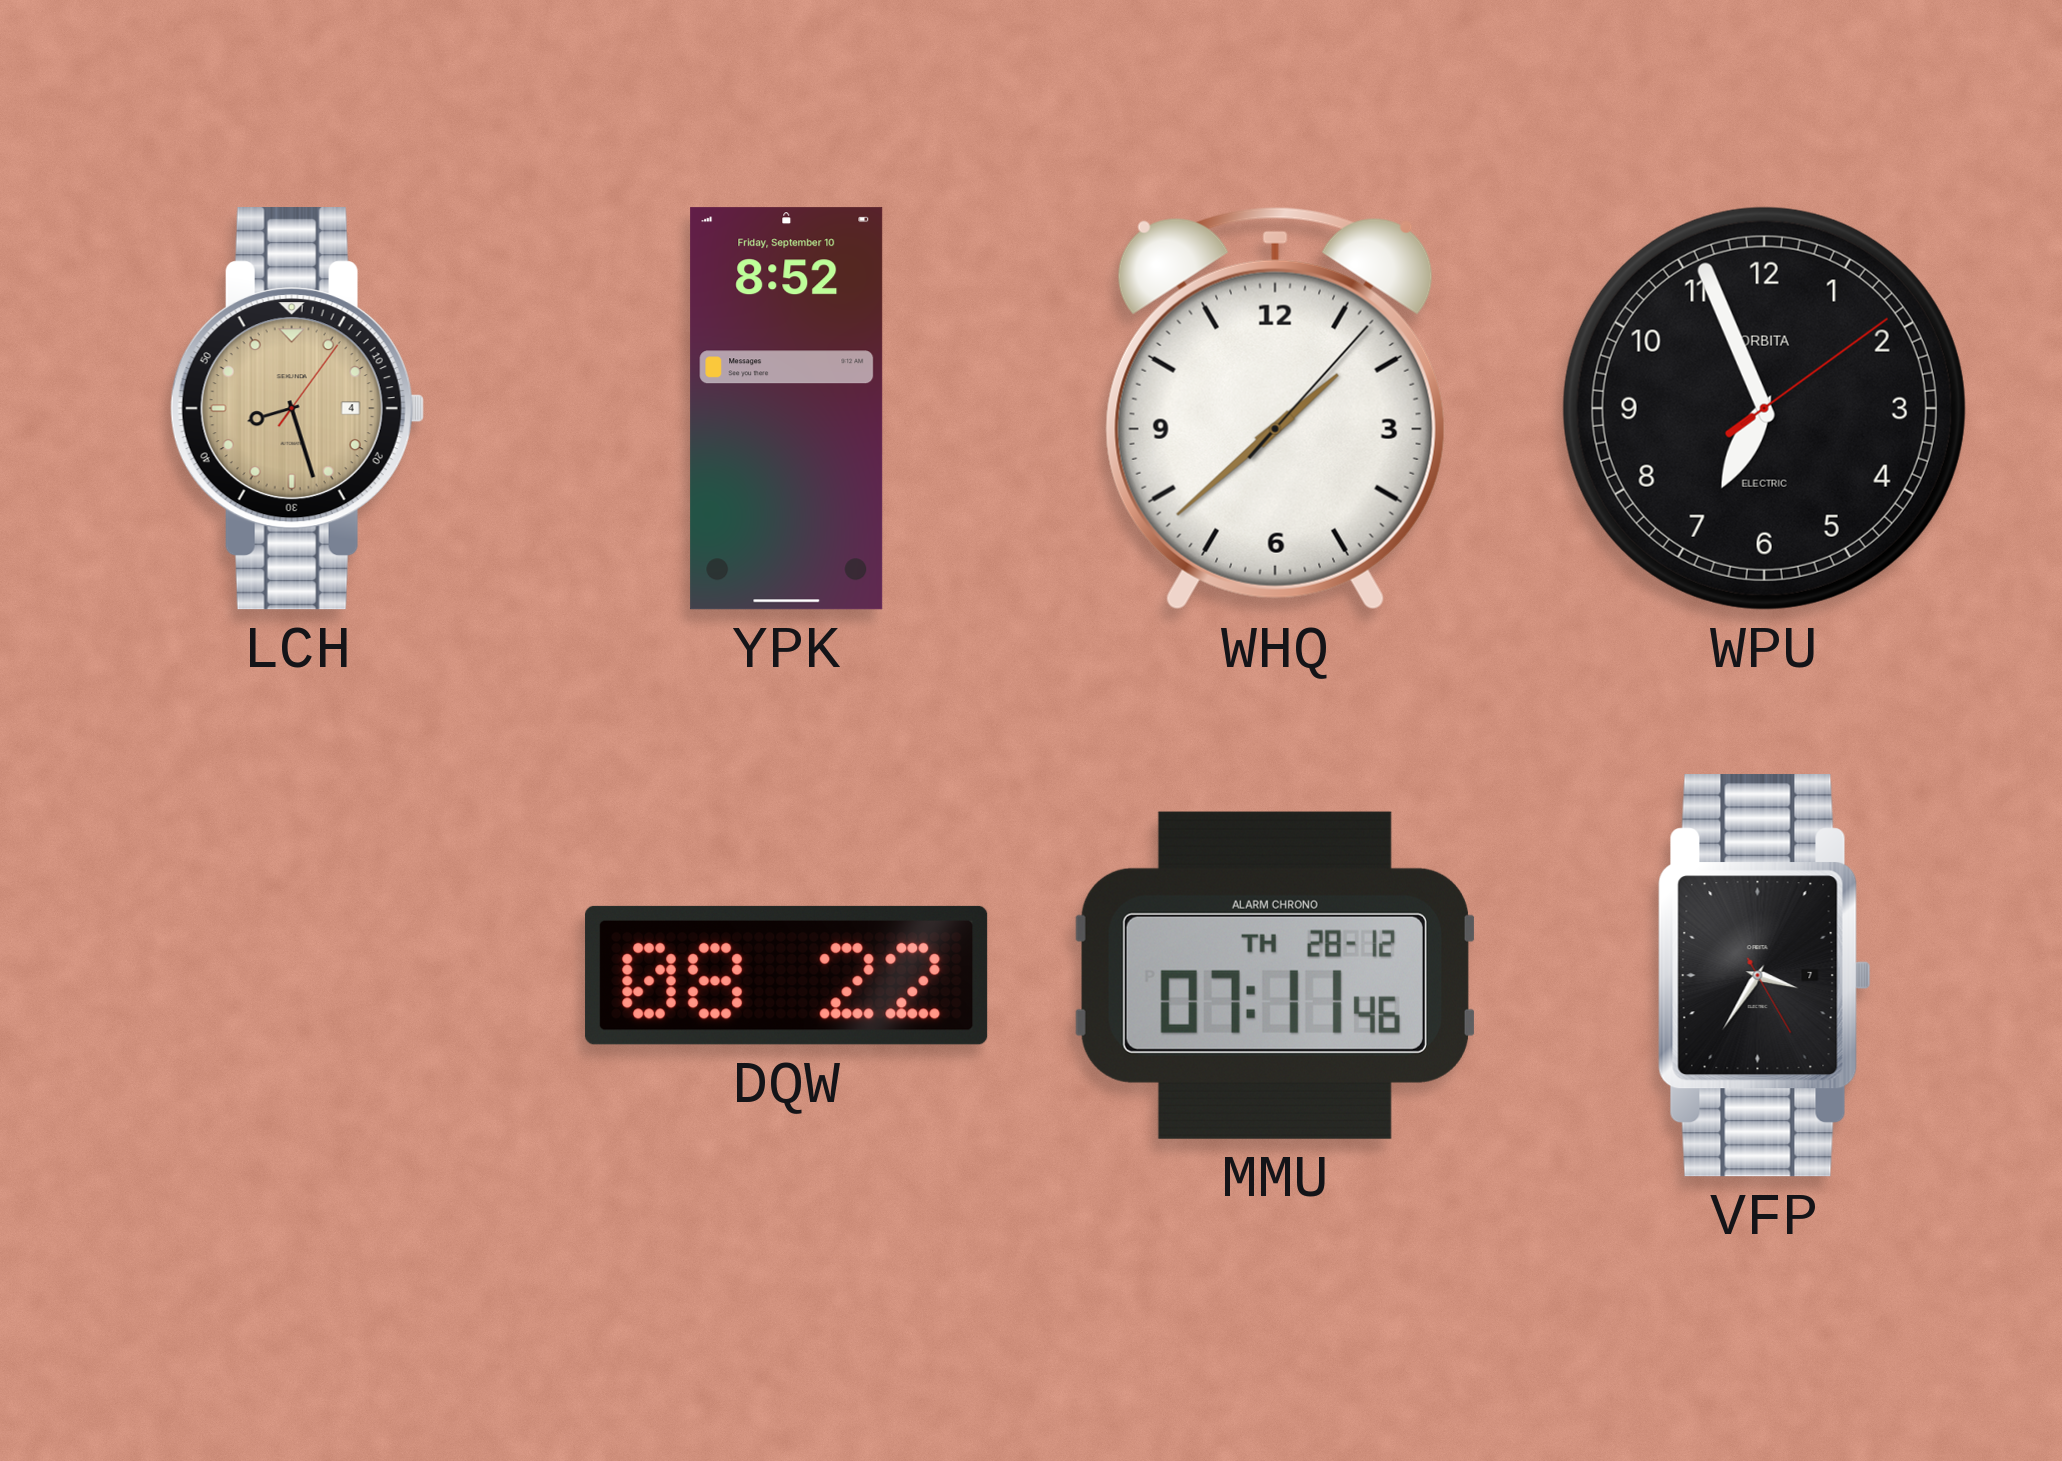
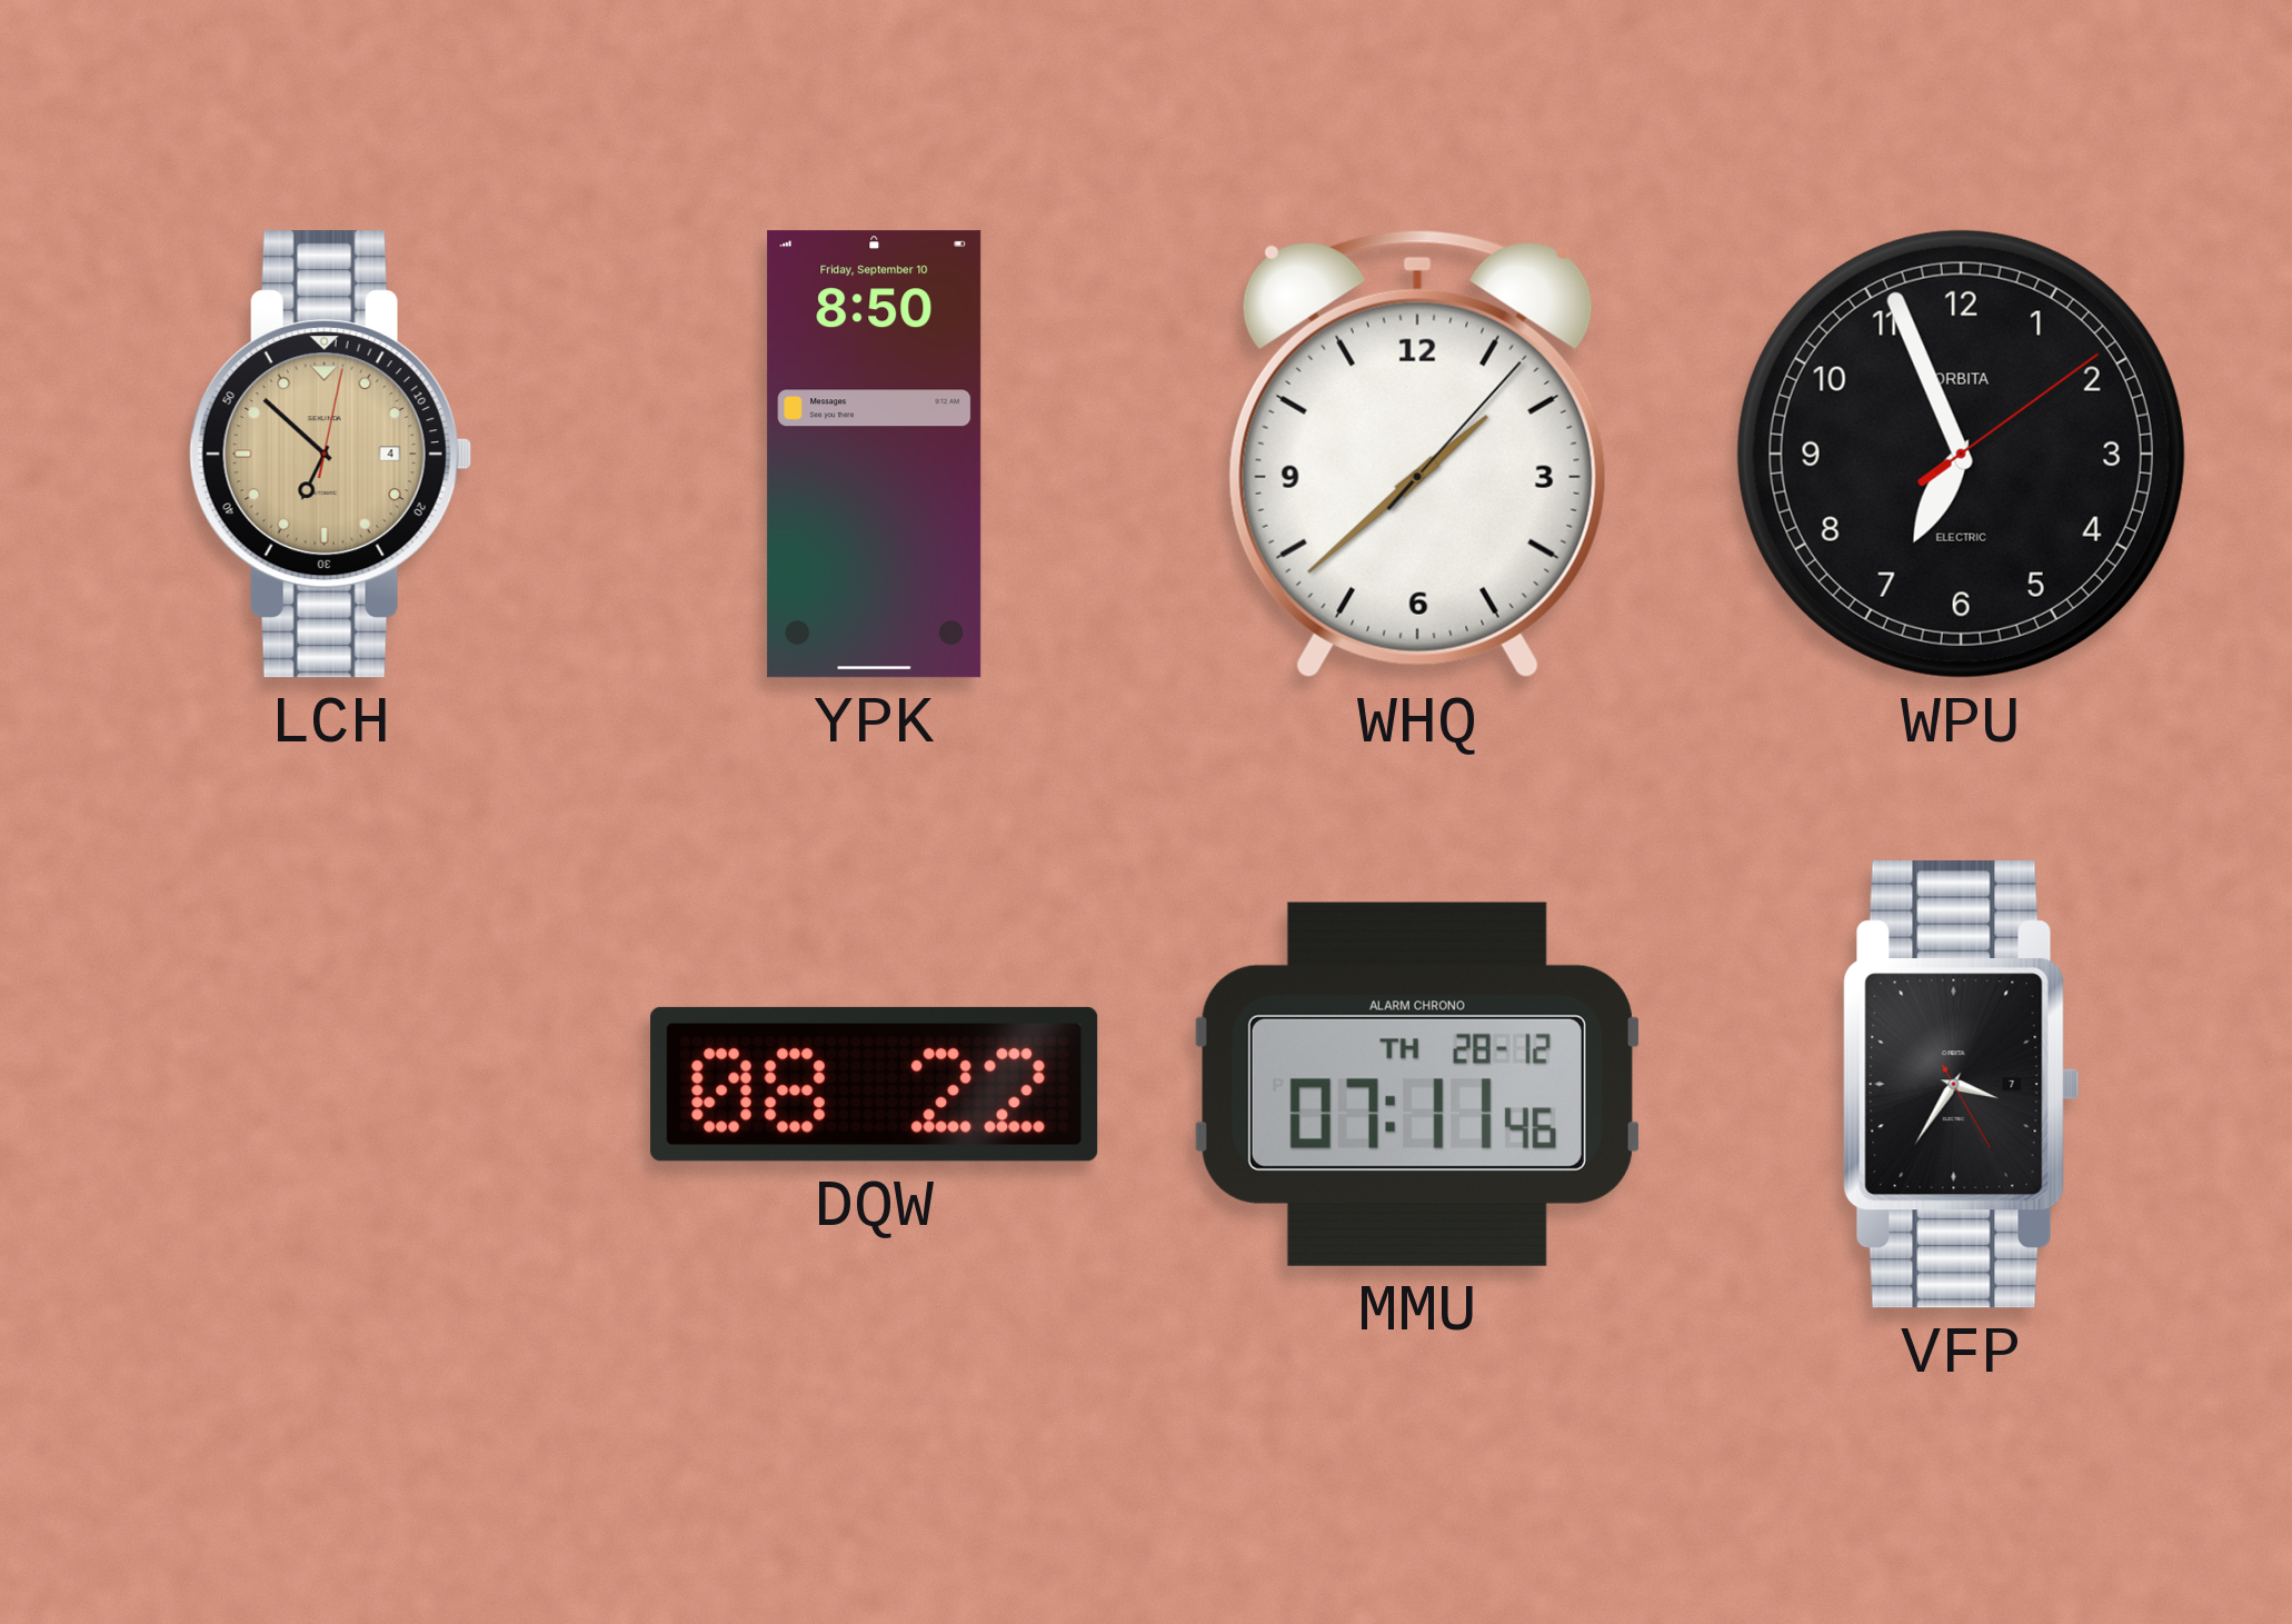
LCH: 8:27 -> 6:52
YPK: 8:52 -> 8:50
